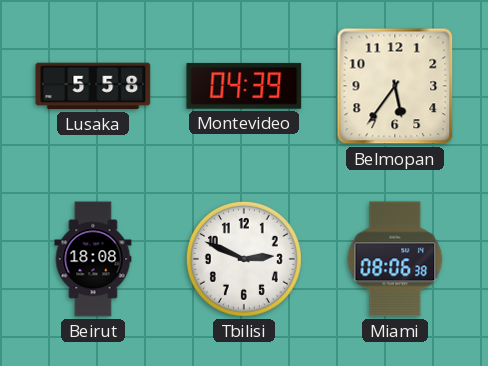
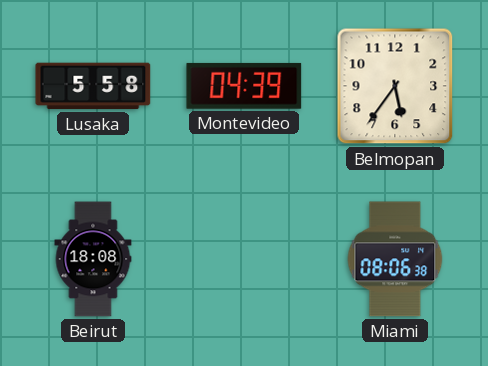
Tbilisi: 2:49 -> none
